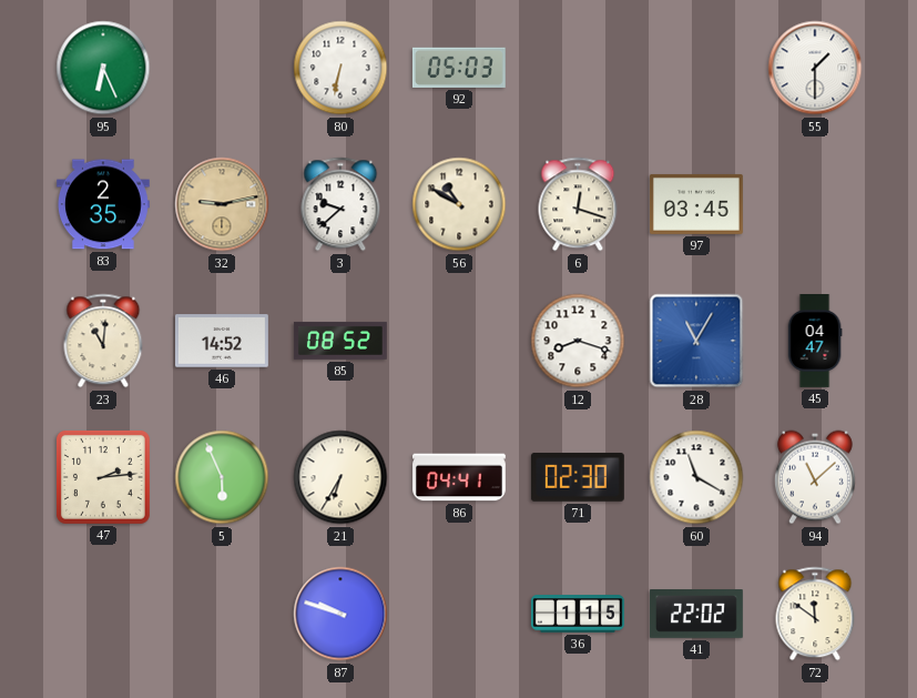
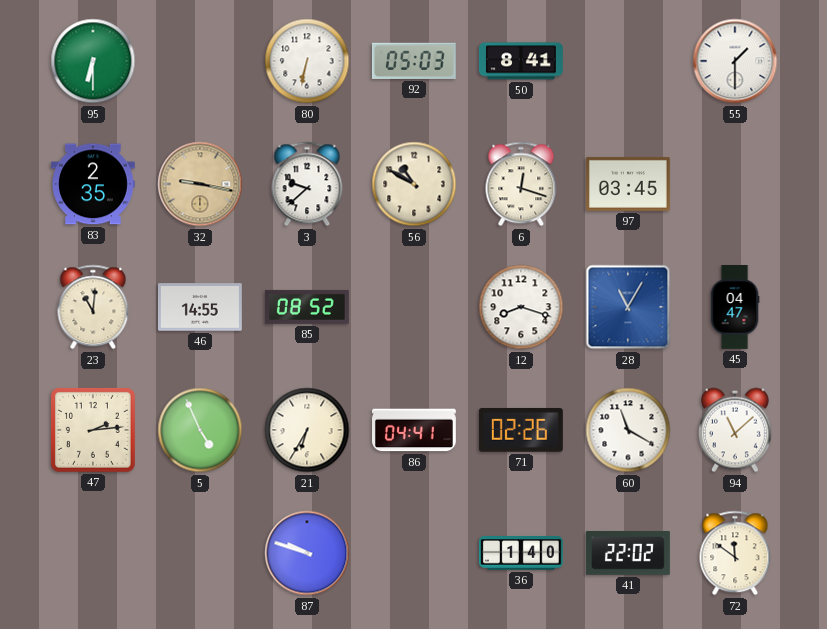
95: 6:26 -> 6:30
50: none -> 8:41
32: 9:13 -> 9:17
46: 14:52 -> 14:55
5: 5:56 -> 4:56
71: 02:30 -> 02:26
36: 1:15 -> 1:40
